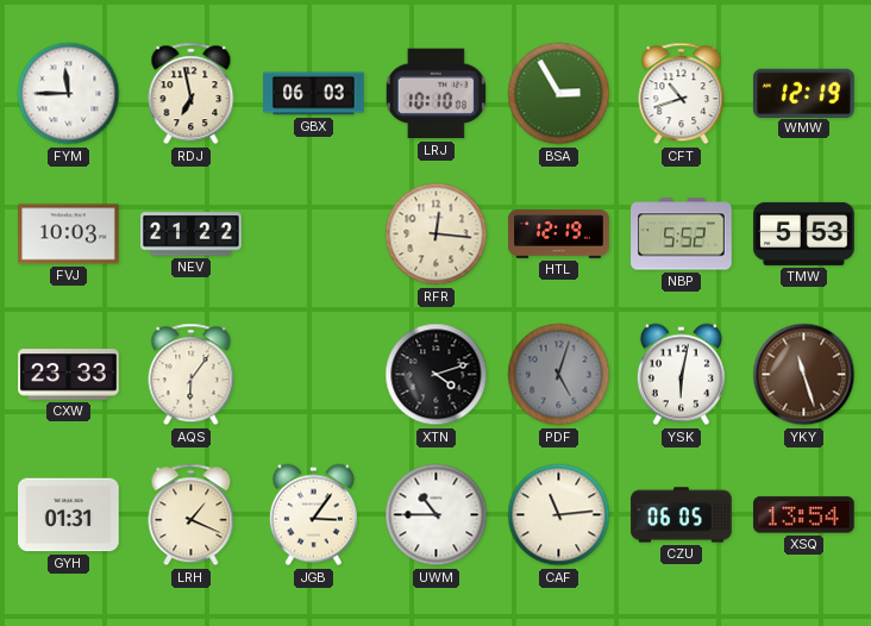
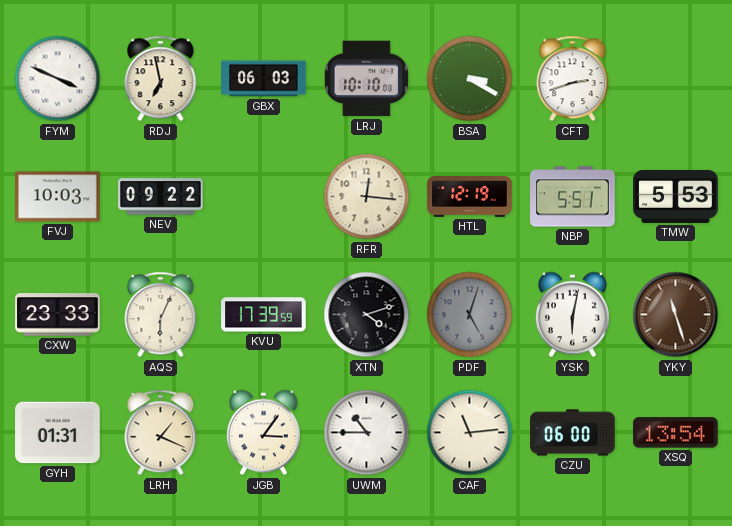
FYM: 11:45 -> 3:49
BSA: 2:55 -> 3:20
CFT: 10:42 -> 2:42
WMW: 12:19 -> none
NEV: 21:22 -> 09:22
NBP: 5:52 -> 5:51
AQS: 6:06 -> 6:04
KVU: none -> 17:39
CZU: 06:05 -> 06:00
